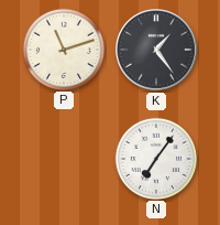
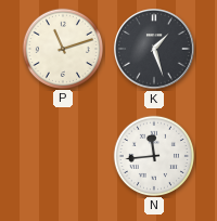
K: 1:24 -> 1:27
N: 7:06 -> 11:44
